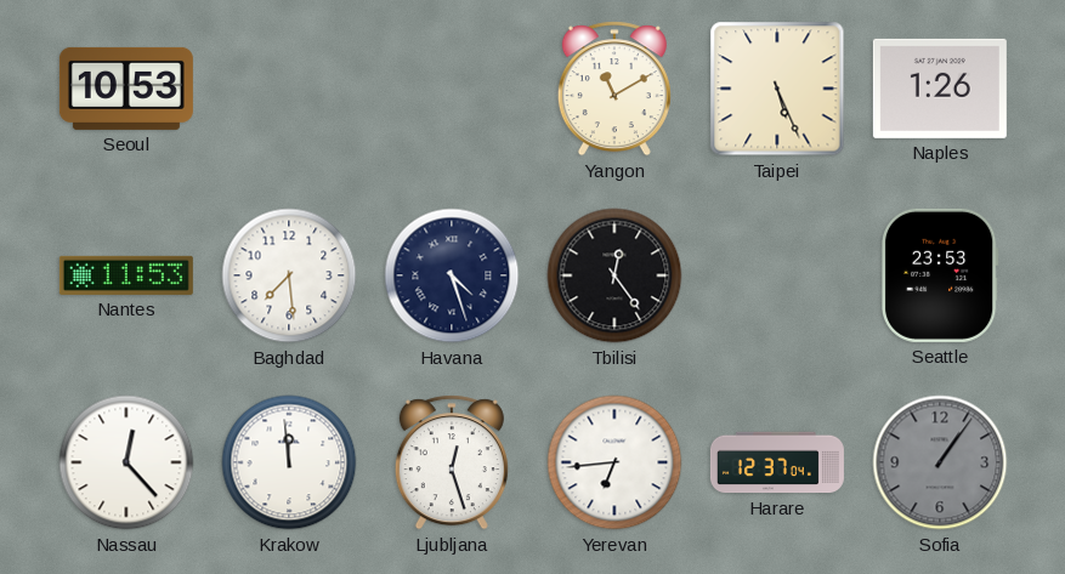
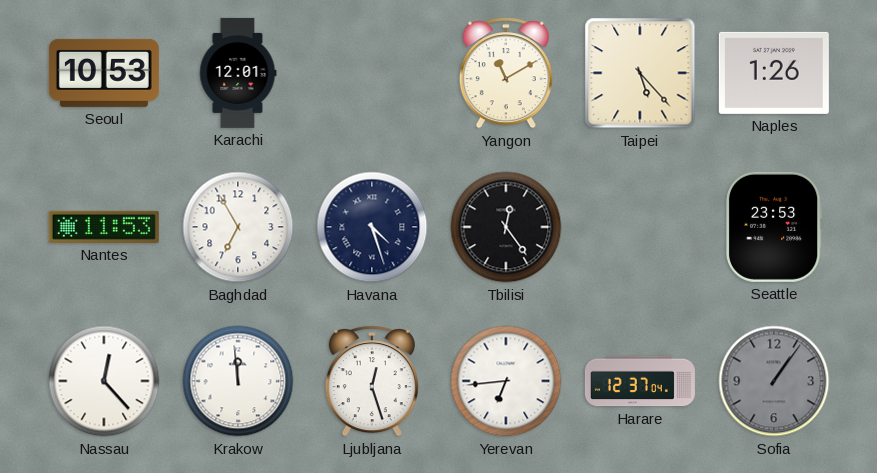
Karachi: none -> 12:01
Taipei: 5:26 -> 5:23
Baghdad: 7:29 -> 6:55
